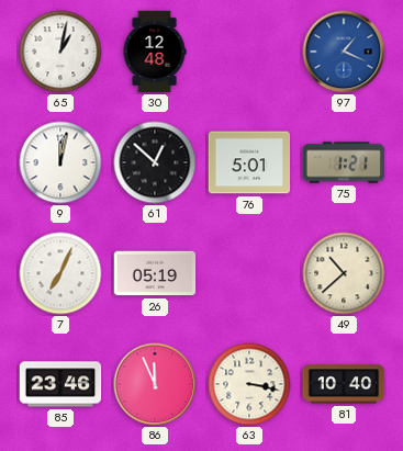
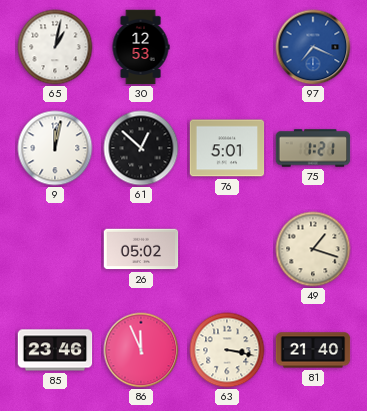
30: 12:48 -> 12:53
97: 1:19 -> 7:19
7: 7:04 -> none
26: 05:19 -> 05:02
49: 10:38 -> 1:18
81: 10:40 -> 21:40
